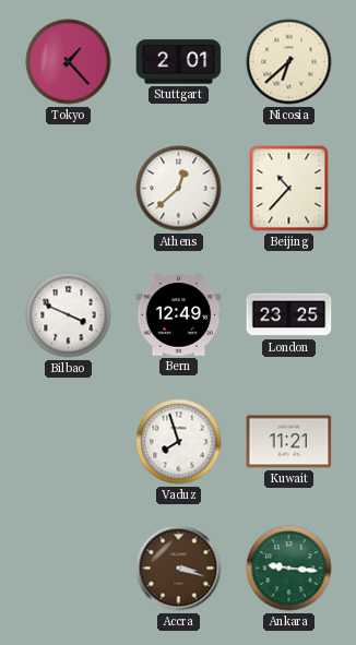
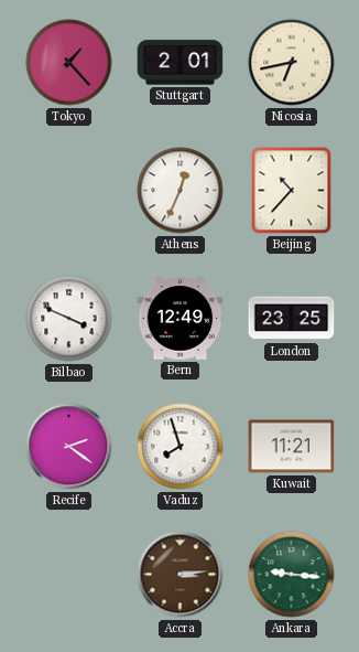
Nicosia: 6:38 -> 6:43
Athens: 12:38 -> 12:34
Recife: none -> 2:21
Accra: 3:18 -> 3:14
